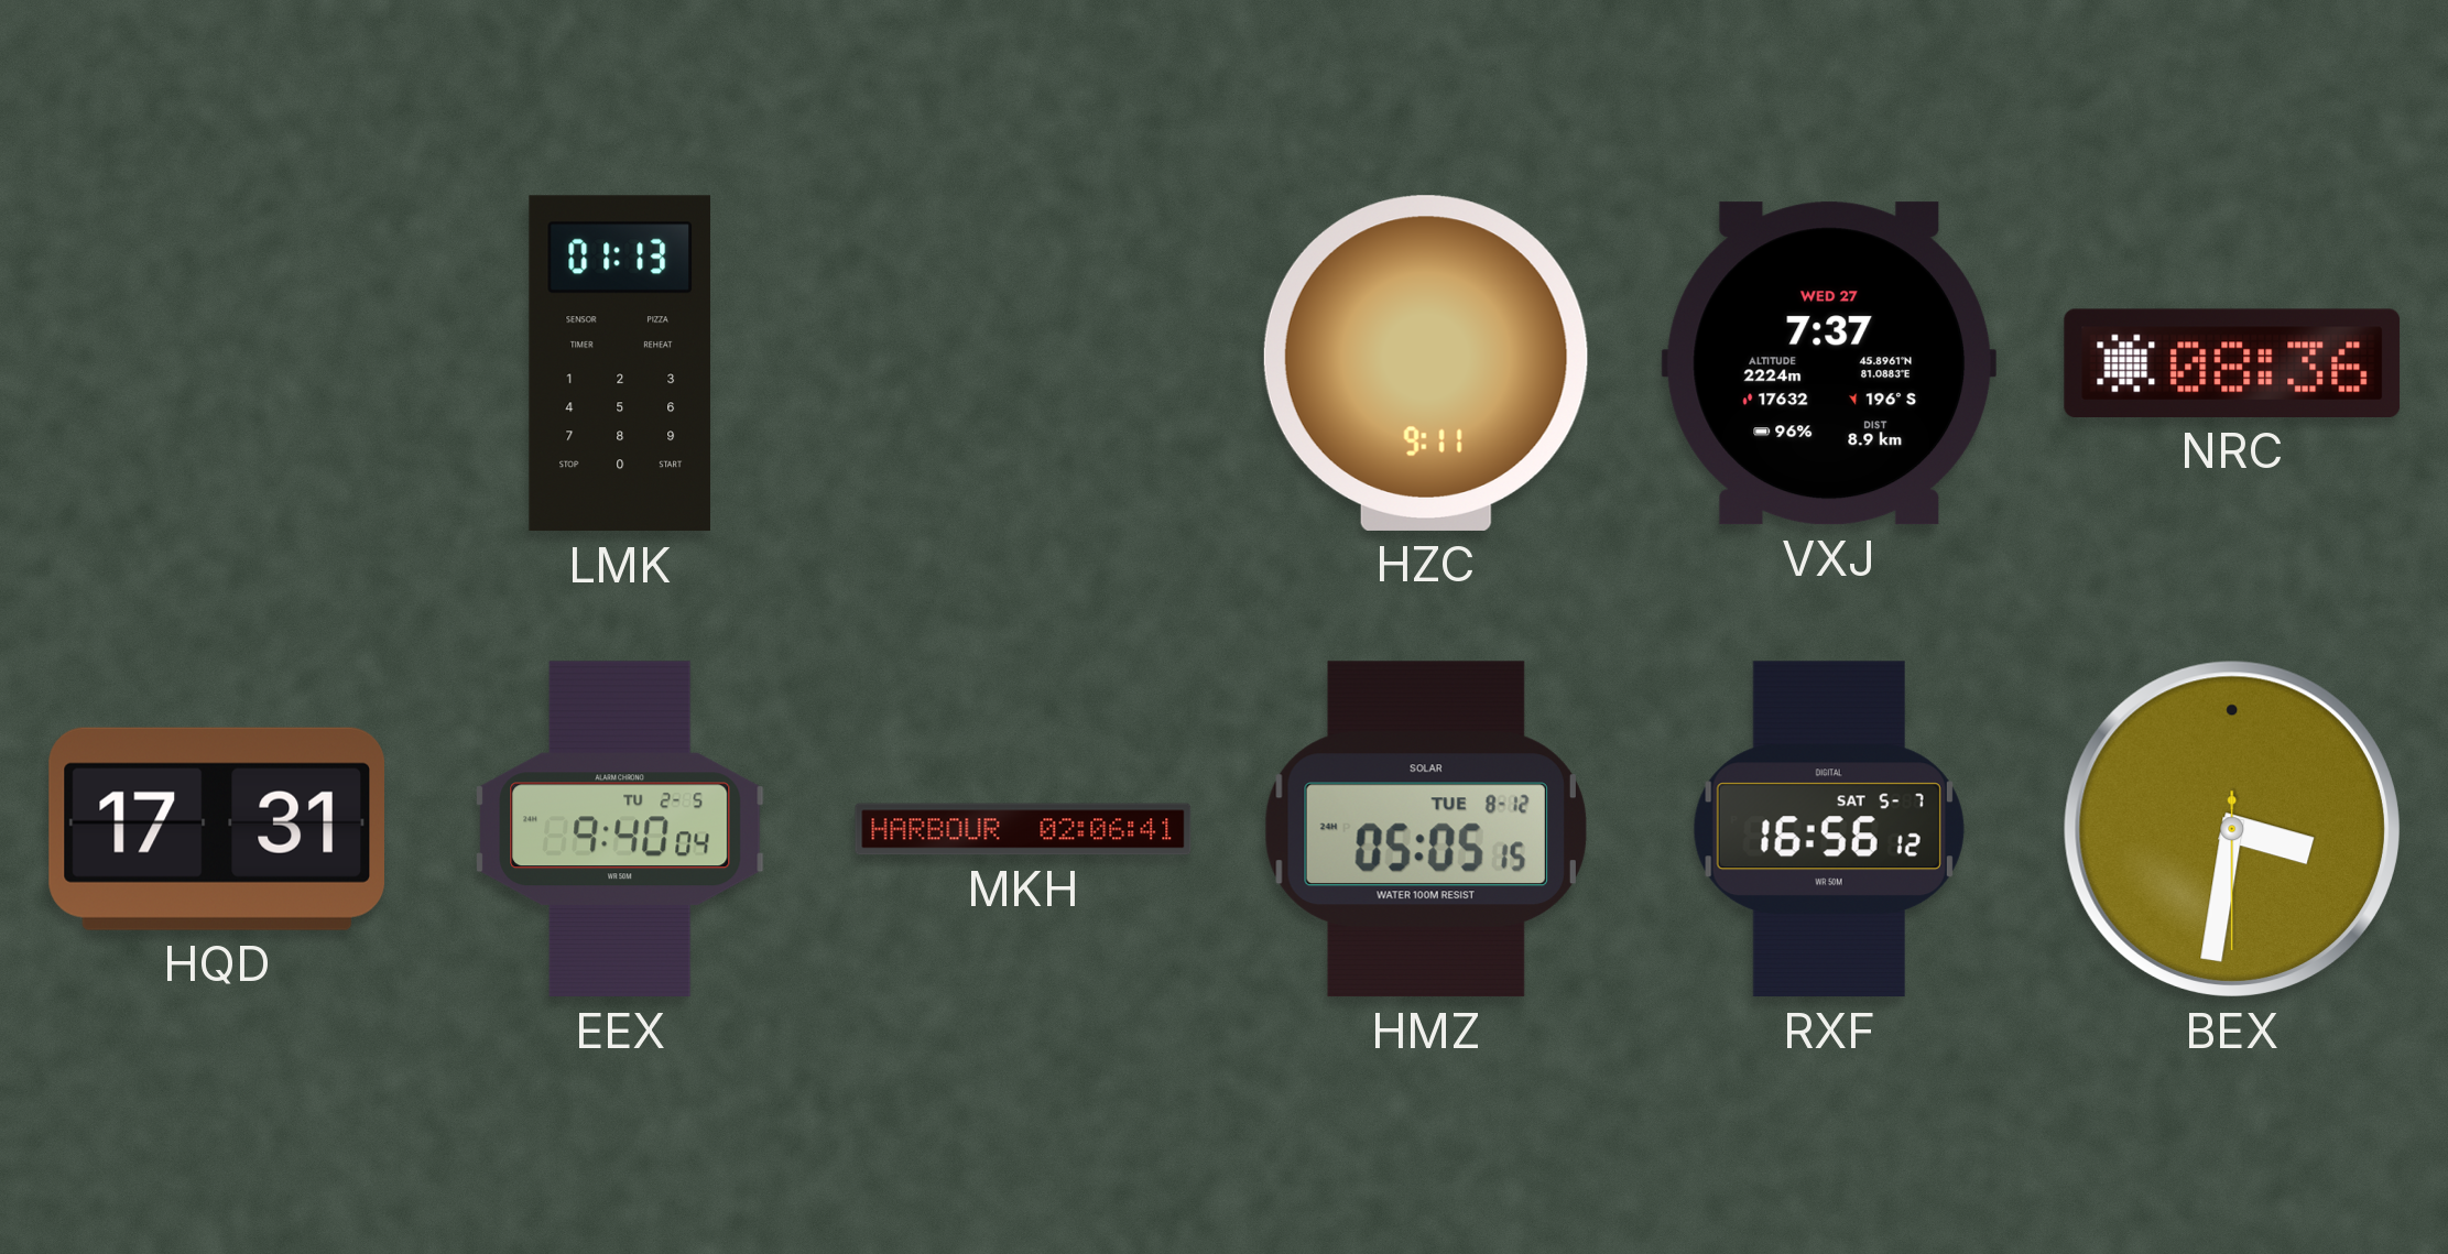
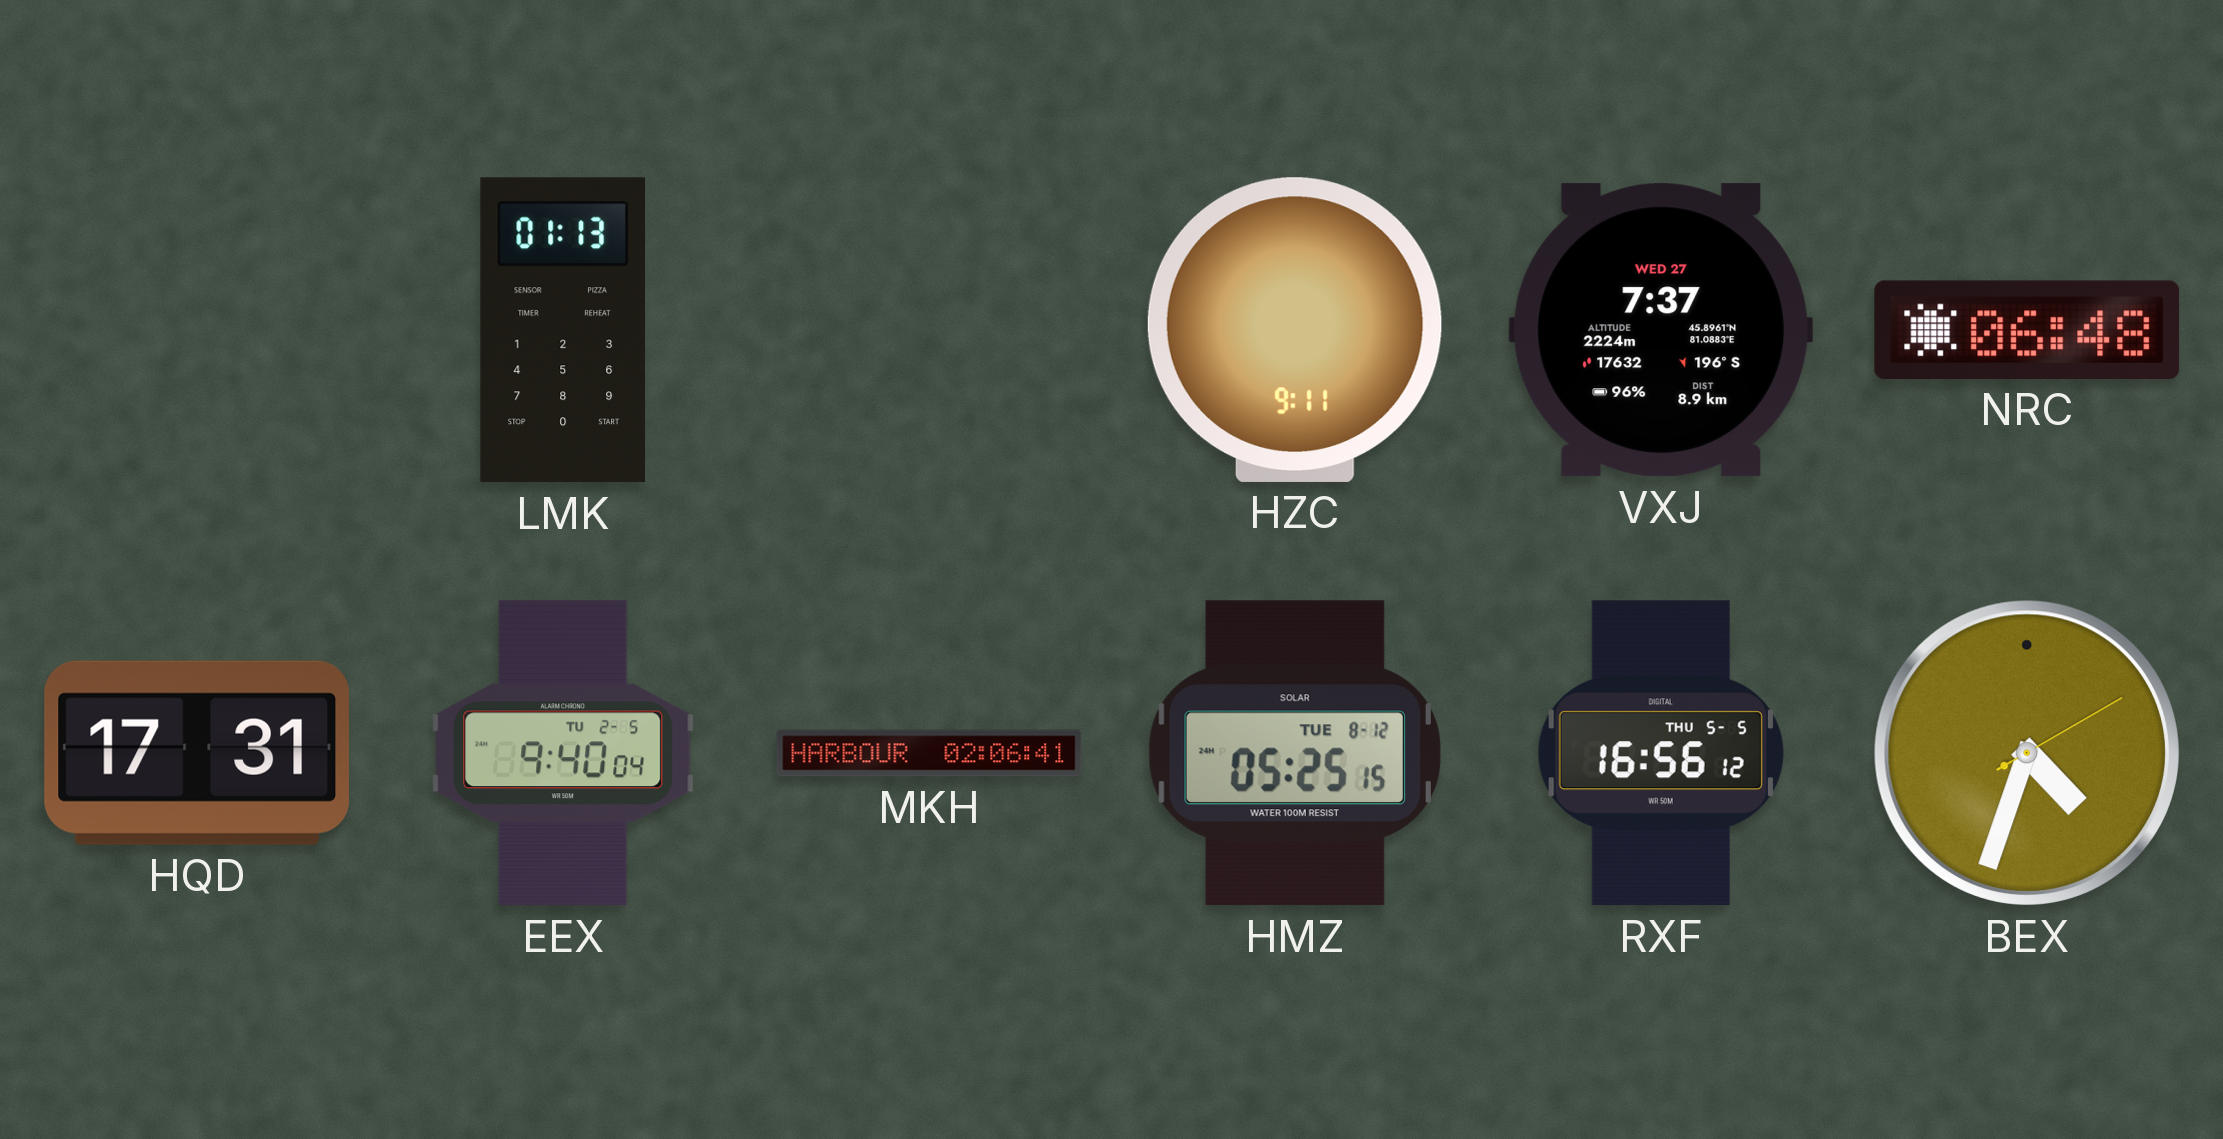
NRC: 08:36 -> 06:48
HMZ: 05:05 -> 05:25
RXF date: SAT 5-7 -> THU 5-5
BEX: 3:31 -> 4:33
